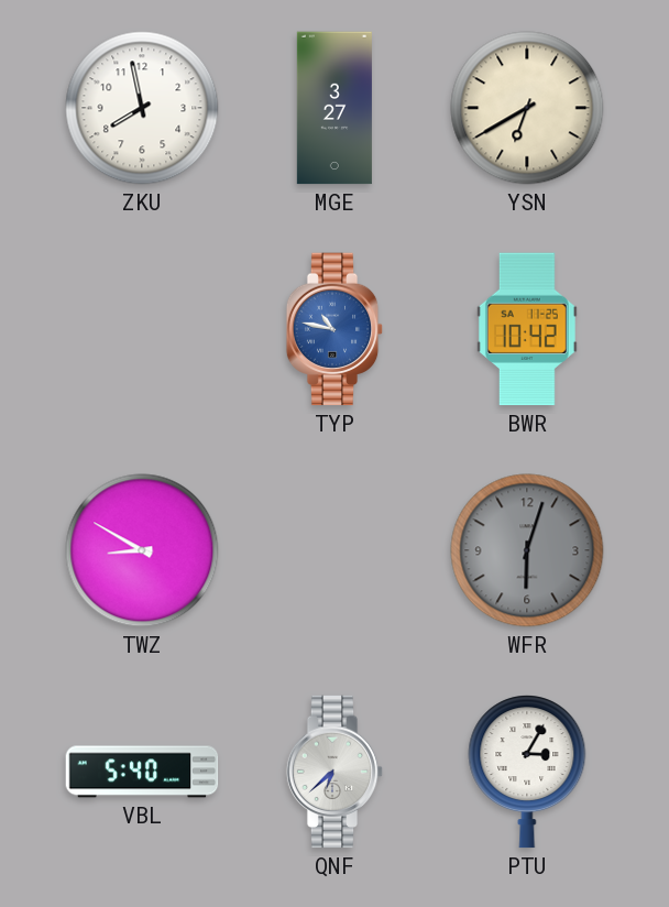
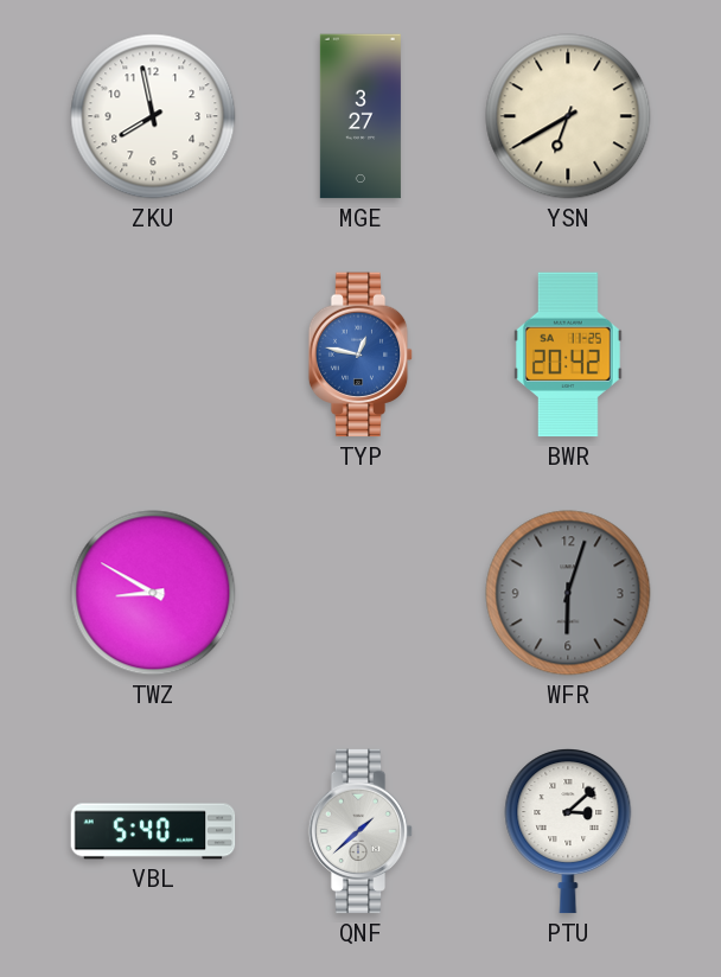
TYP: 10:47 -> 12:47
BWR: 10:42 -> 20:42
QNF: 6:38 -> 1:38
PTU: 3:05 -> 3:08
